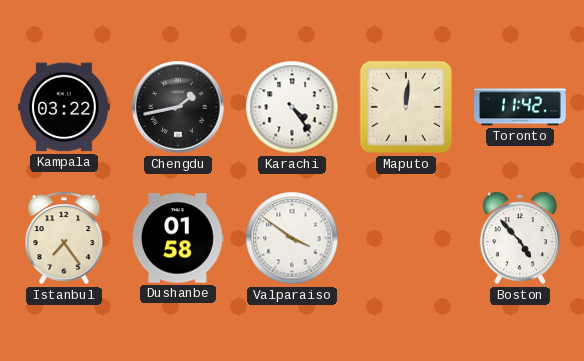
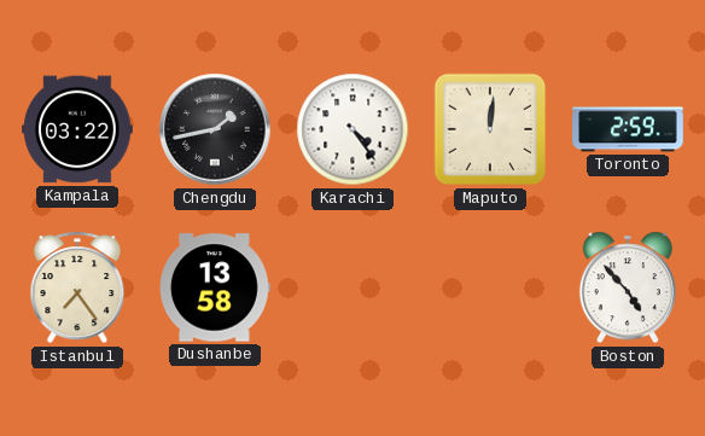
Toronto: 11:42 -> 2:59
Dushanbe: 01:58 -> 13:58
Valparaiso: 3:51 -> none
